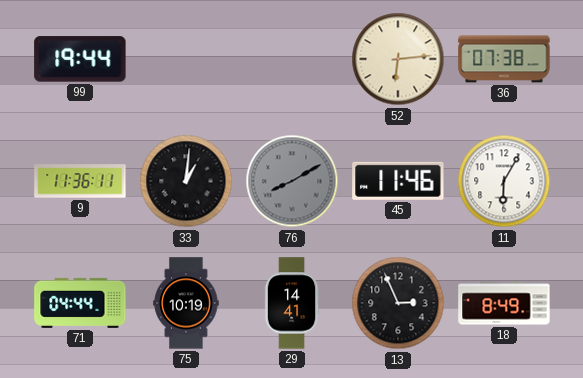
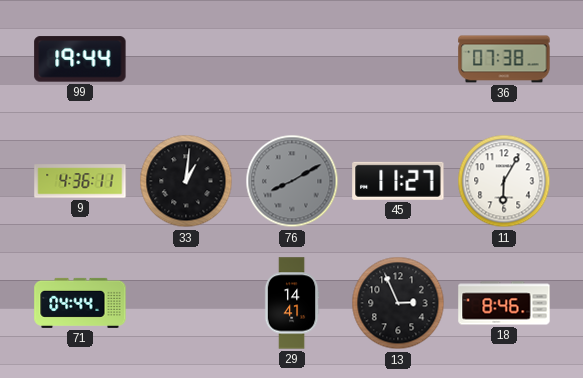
52: 6:14 -> none
9: 11:36 -> 4:36
45: 11:46 -> 11:27
75: 10:19 -> none
18: 8:49 -> 8:46
